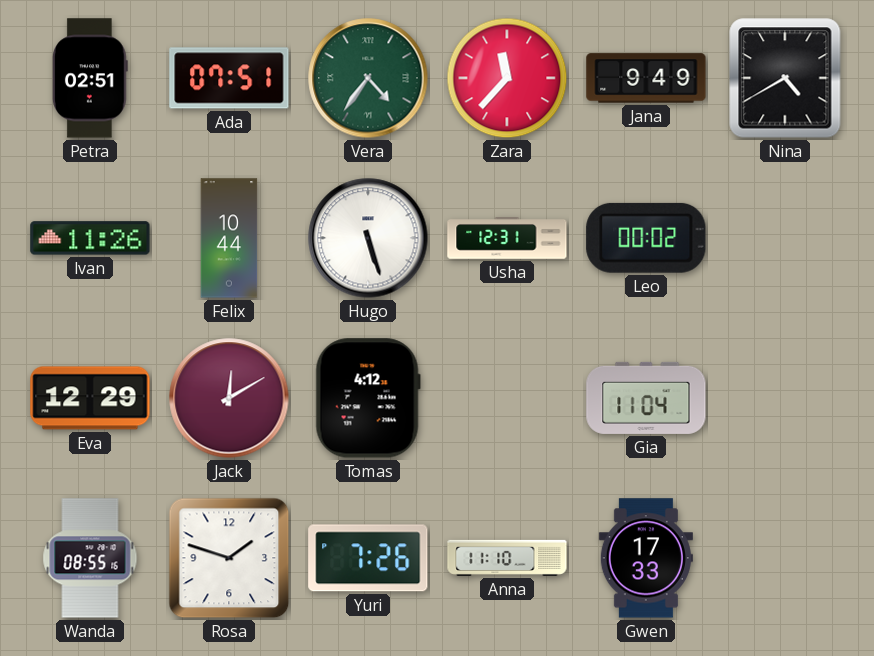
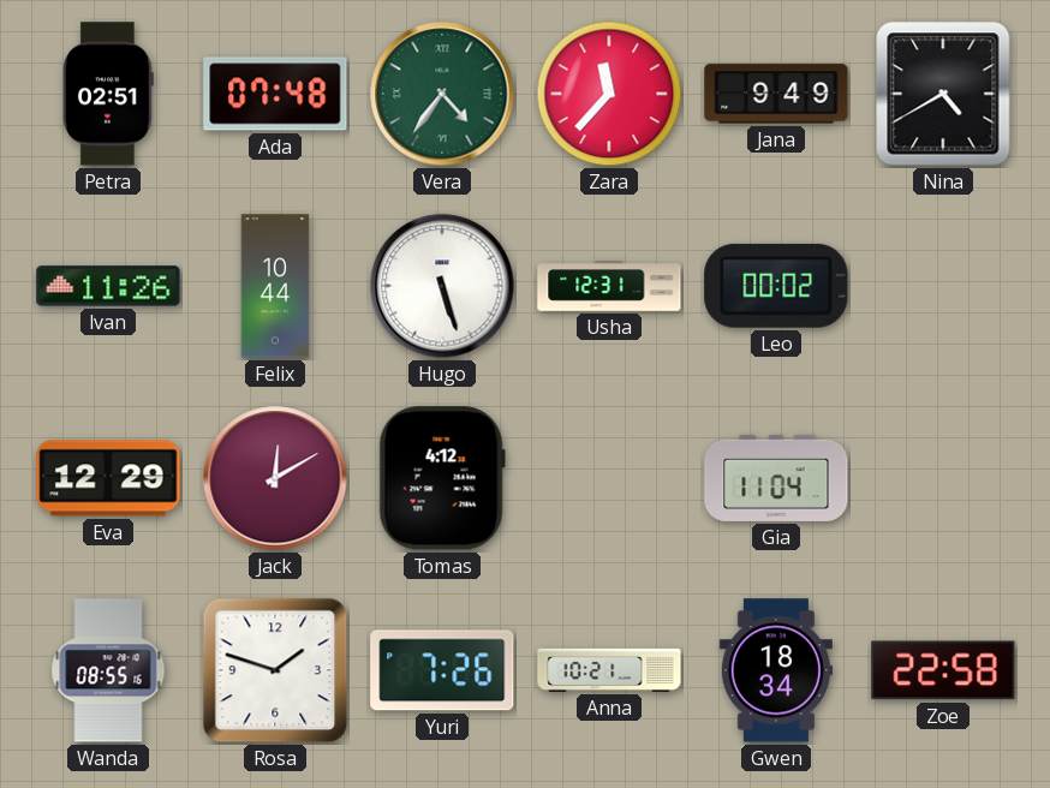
Ada: 07:51 -> 07:48
Anna: 11:10 -> 10:21
Gwen: 17:33 -> 18:34
Zoe: none -> 22:58
